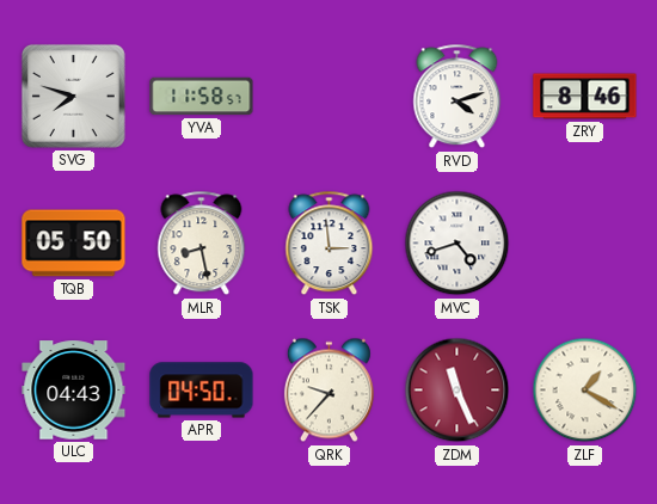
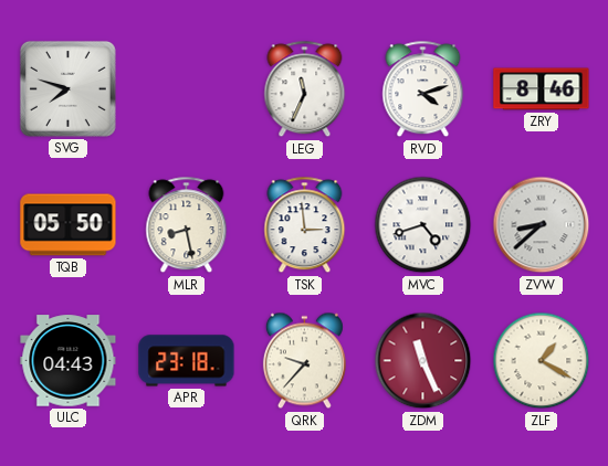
YVA: 11:58 -> none
LEG: none -> 11:34
ZVW: none -> 8:38
APR: 04:50 -> 23:18
